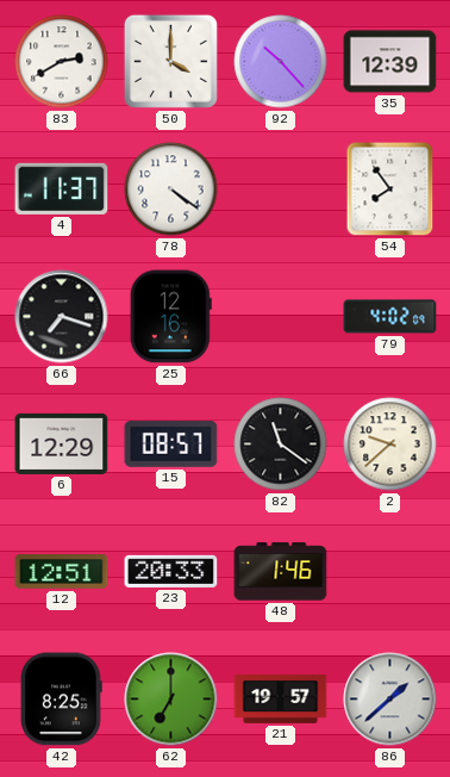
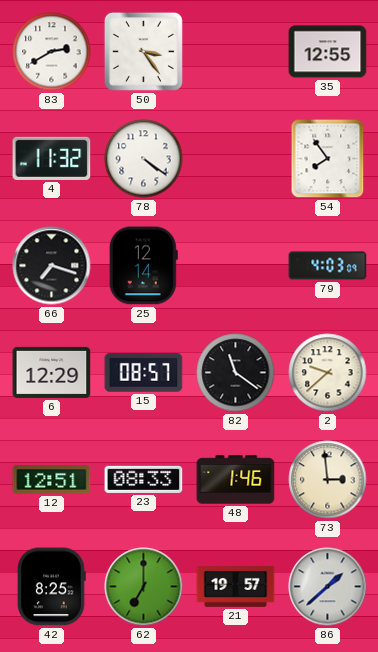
50: 4:00 -> 3:24
92: 10:23 -> none
35: 12:39 -> 12:55
4: 11:37 -> 11:32
25: 12:16 -> 12:14
79: 4:02 -> 4:03
23: 20:33 -> 08:33
73: none -> 2:59
